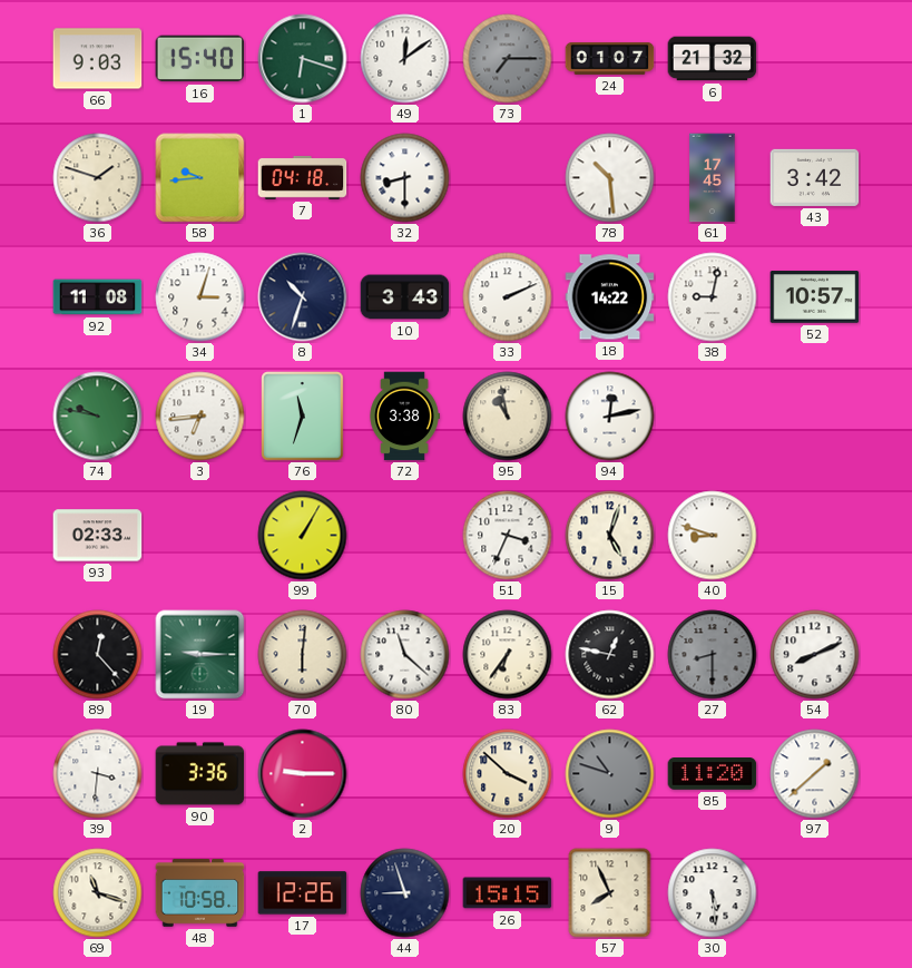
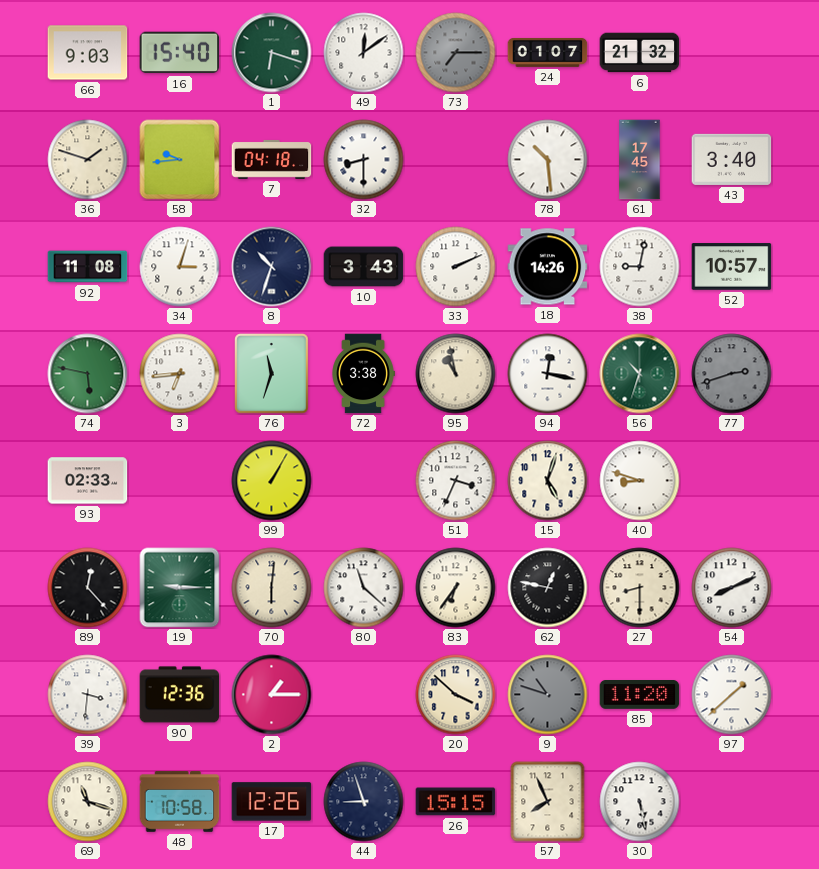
43: 3:42 -> 3:40
18: 14:22 -> 14:26
74: 9:47 -> 5:47
94: 12:13 -> 12:17
56: none -> 10:33
77: none -> 2:42
27 dial: grey -> cream
90: 3:36 -> 12:36
2: 9:15 -> 1:15
30: 5:29 -> 5:28
